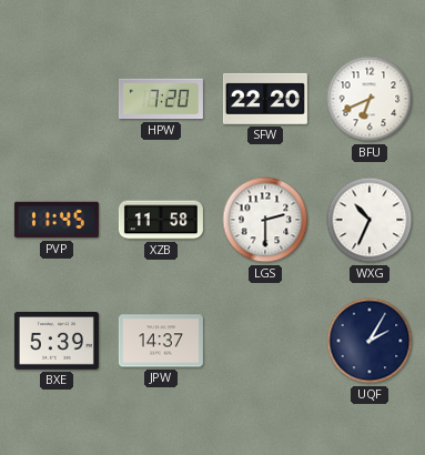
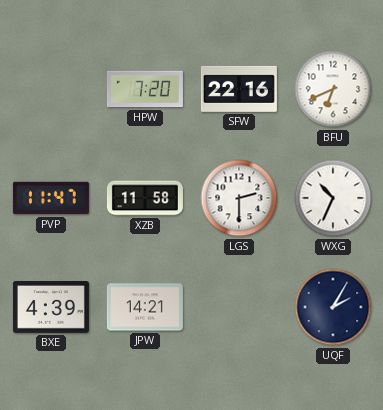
SFW: 22:20 -> 22:16
PVP: 11:45 -> 11:47
BXE: 5:39 -> 4:39
JPW: 14:37 -> 14:21
